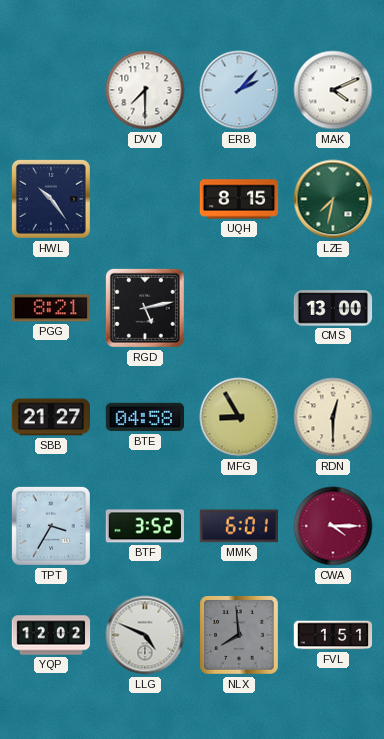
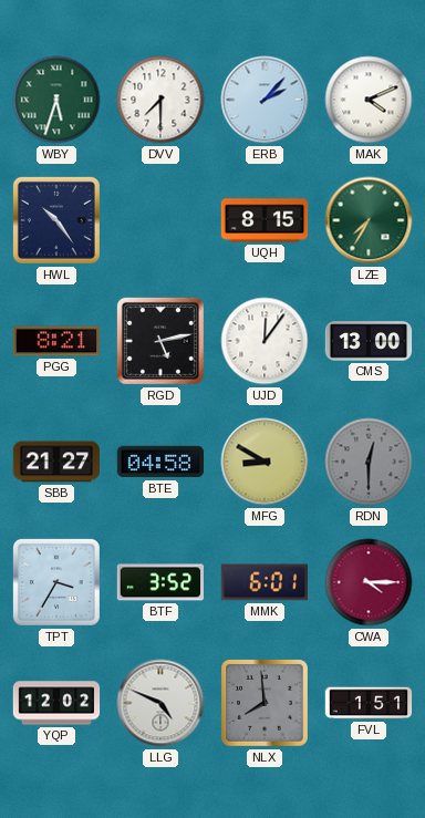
WBY: none -> 5:33
LZE: 7:32 -> 7:35
UJD: none -> 12:06
MFG: 8:55 -> 8:50
RDN dial: cream -> grey
